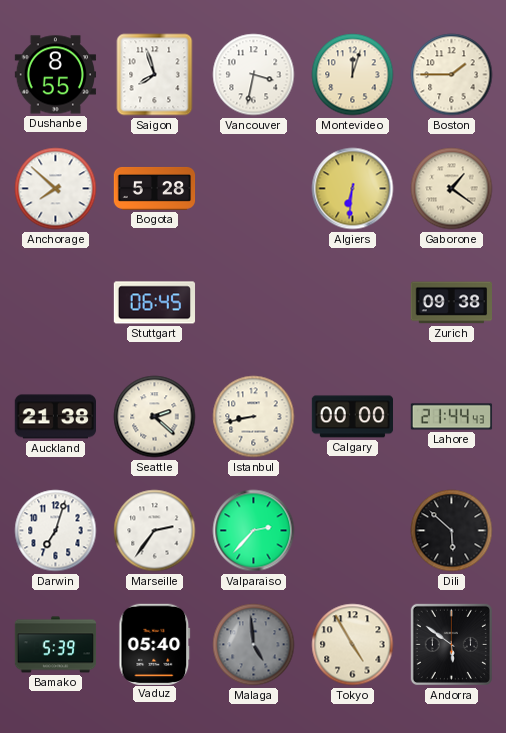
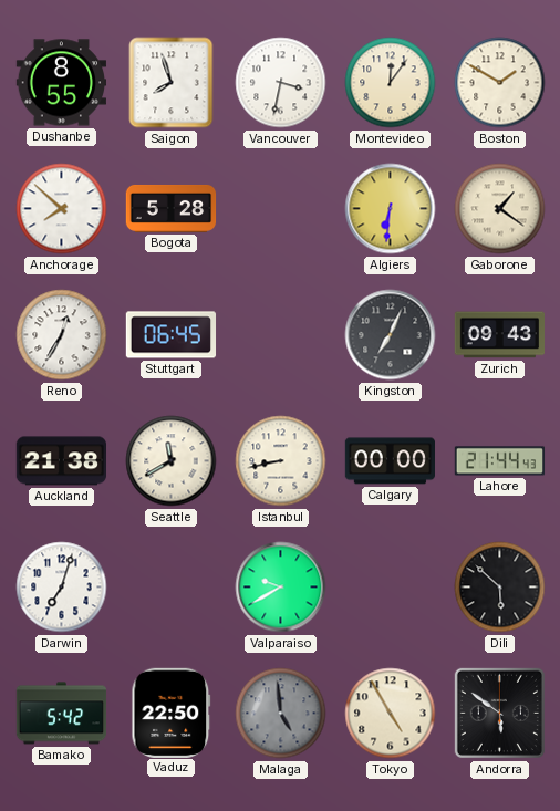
Montevideo: 12:03 -> 12:06
Boston: 1:45 -> 1:50
Reno: none -> 12:35
Kingston: none -> 7:04
Zurich: 09:38 -> 09:43
Seattle: 2:22 -> 11:40
Marseille: 2:36 -> none
Valparaiso: 2:37 -> 9:40
Bamako: 5:39 -> 5:42
Vaduz: 05:40 -> 22:50
